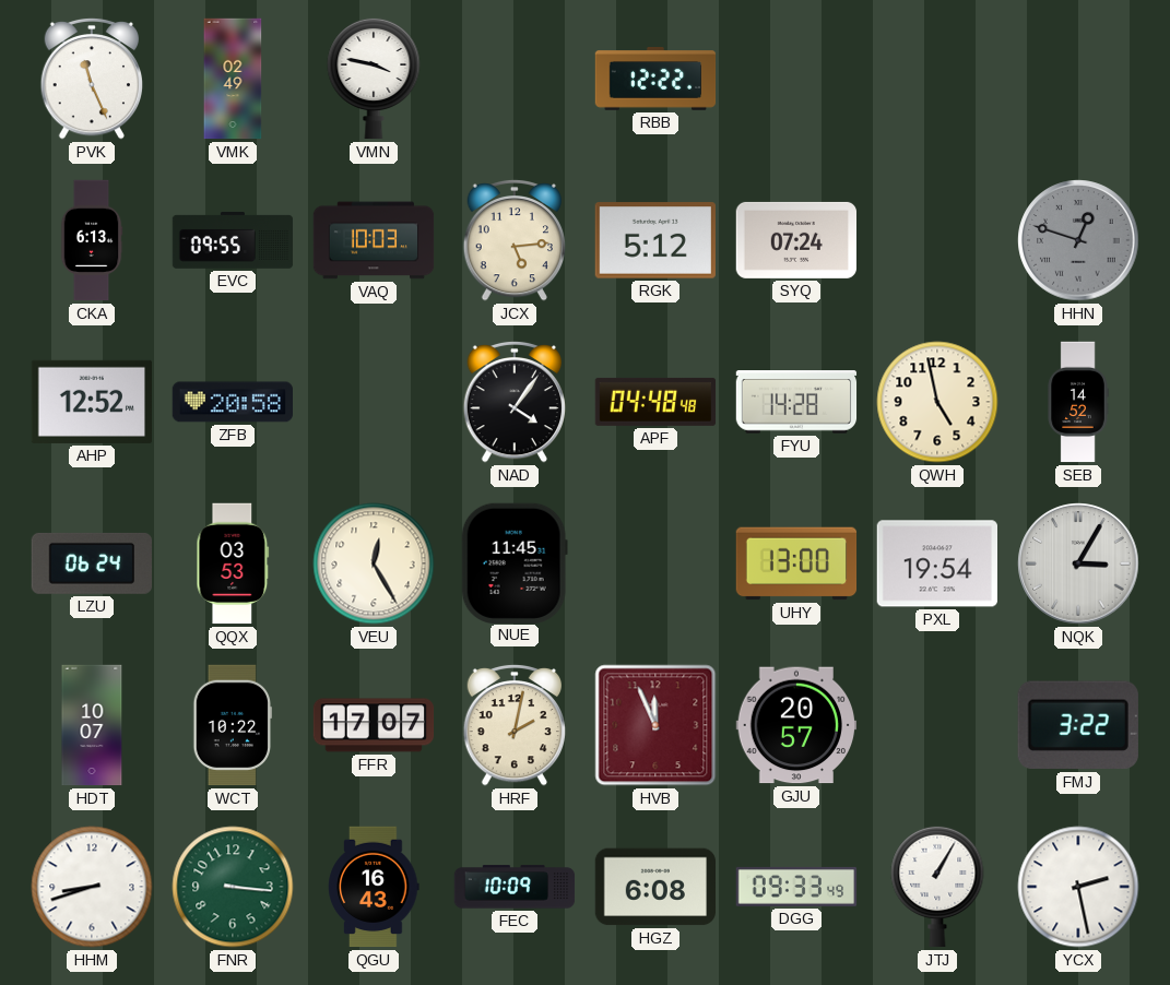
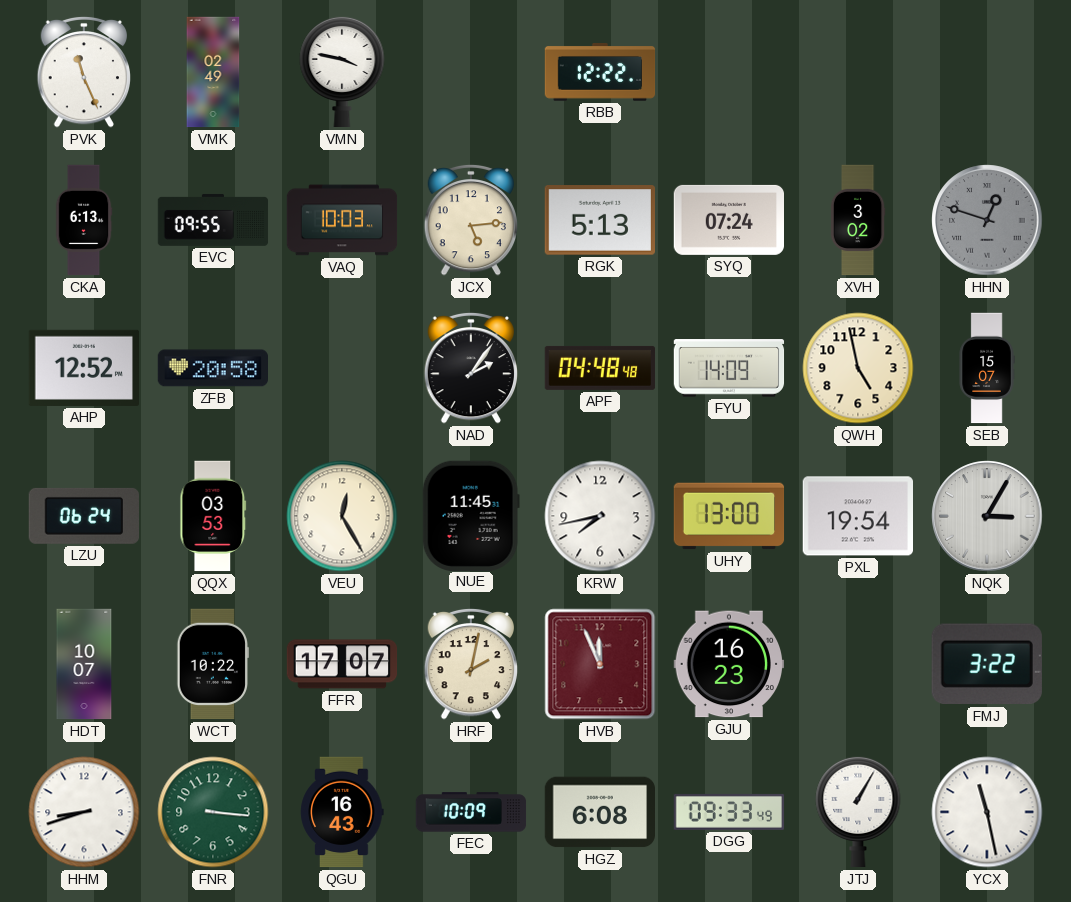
RGK: 5:12 -> 5:13
XVH: none -> 3:02
NAD: 4:06 -> 2:06
FYU: 14:28 -> 14:09
SEB: 14:52 -> 15:07
KRW: none -> 7:43
GJU: 20:57 -> 16:23
YCX: 2:28 -> 11:28
